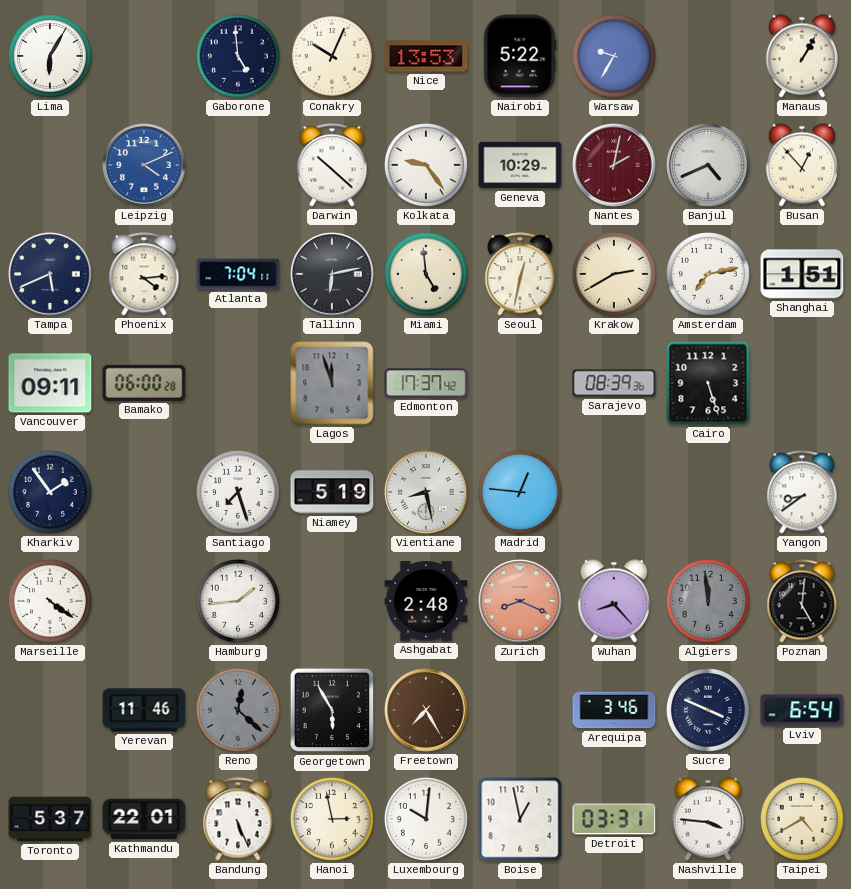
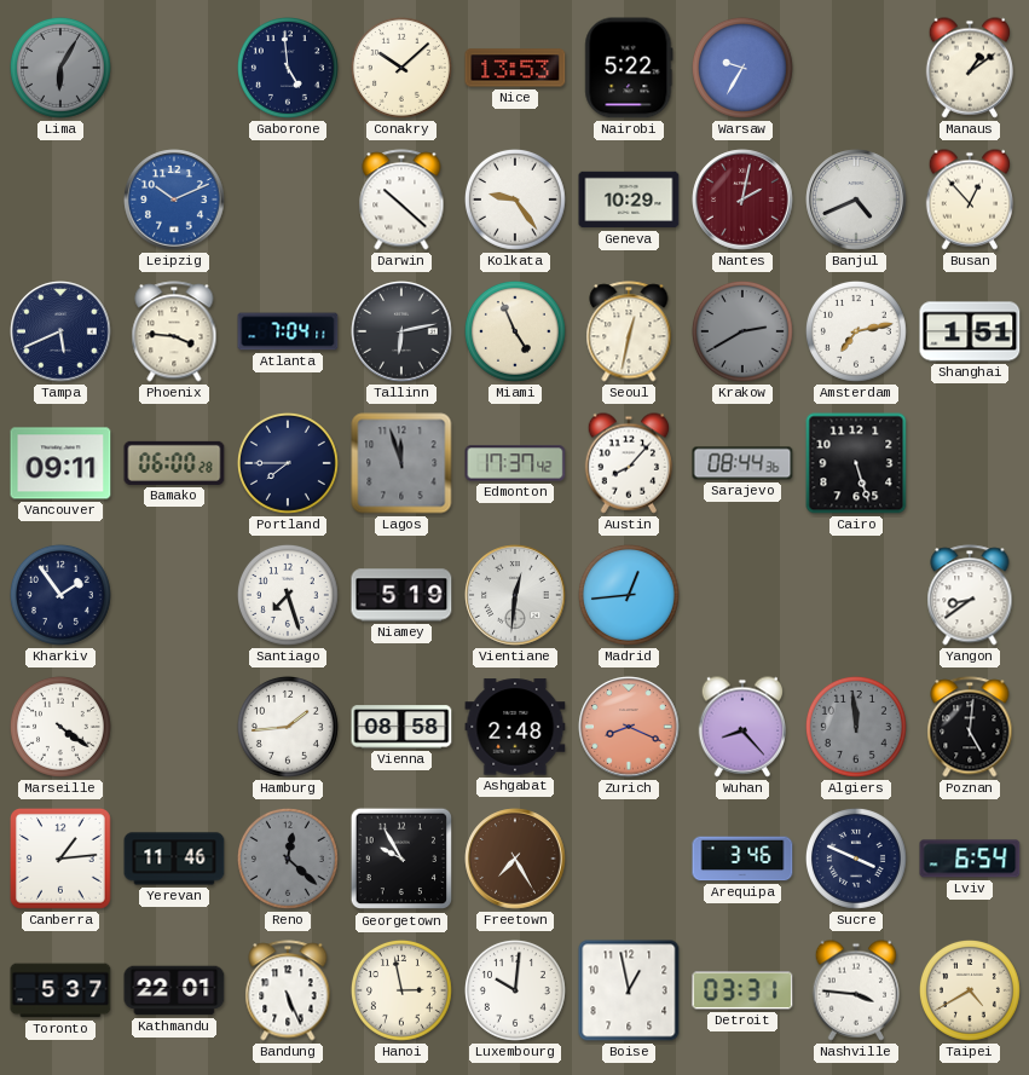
Lima dial: white -> grey
Conakry: 10:04 -> 10:08
Manaus: 1:05 -> 1:09
Leipzig: 4:11 -> 10:11
Phoenix: 4:14 -> 3:46
Miami: 4:59 -> 4:56
Krakow dial: cream -> grey
Portland: none -> 7:45
Austin: none -> 8:07
Sarajevo: 08:39 -> 08:44
Vientiane: 8:28 -> 12:31
Madrid: 12:46 -> 12:44
Vienna: none -> 08:58
Canberra: none -> 1:14
Georgetown: 5:55 -> 9:55
